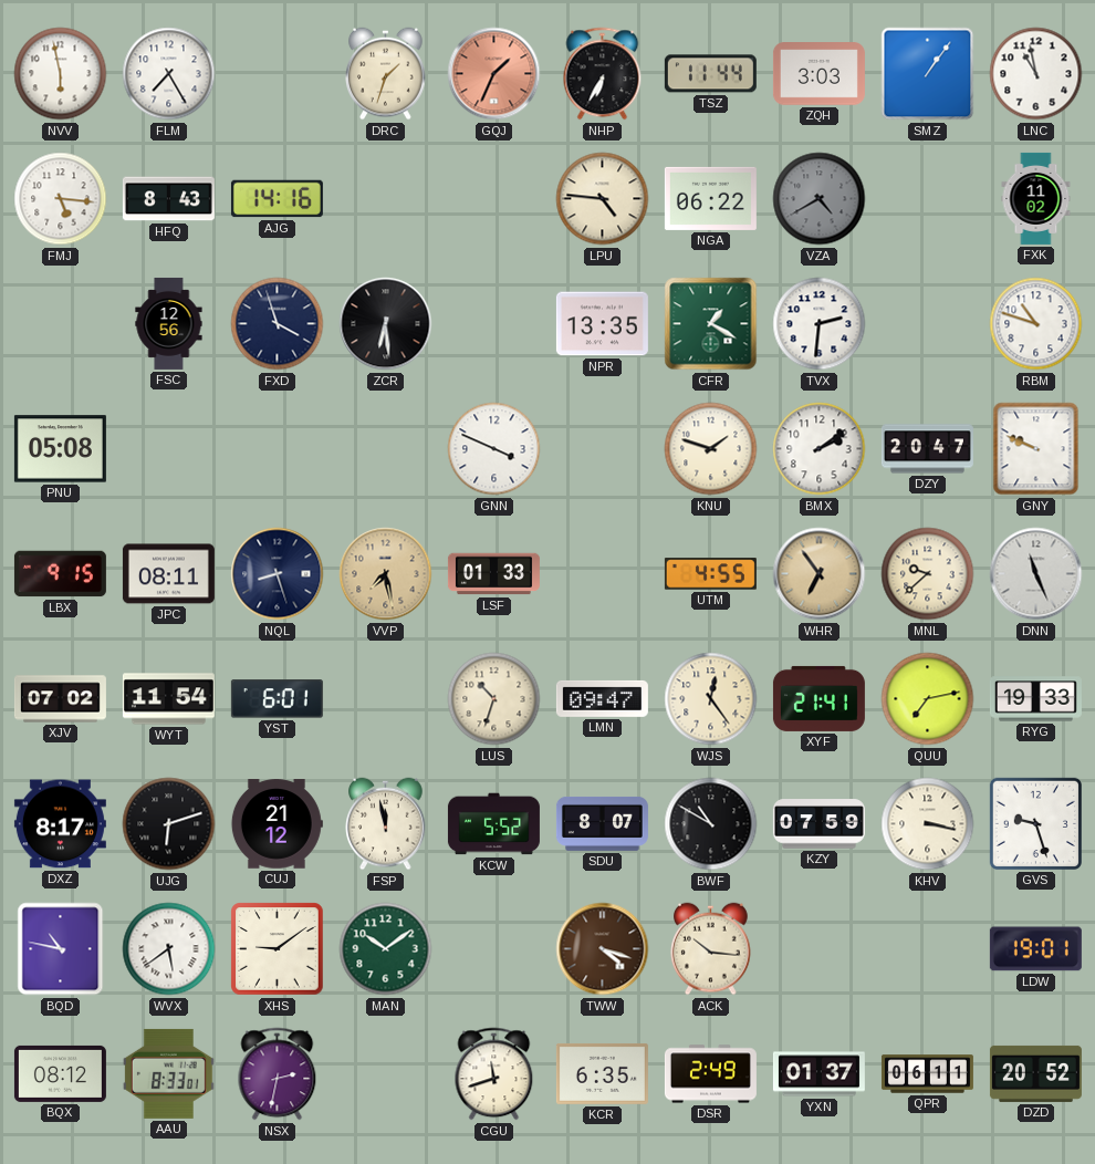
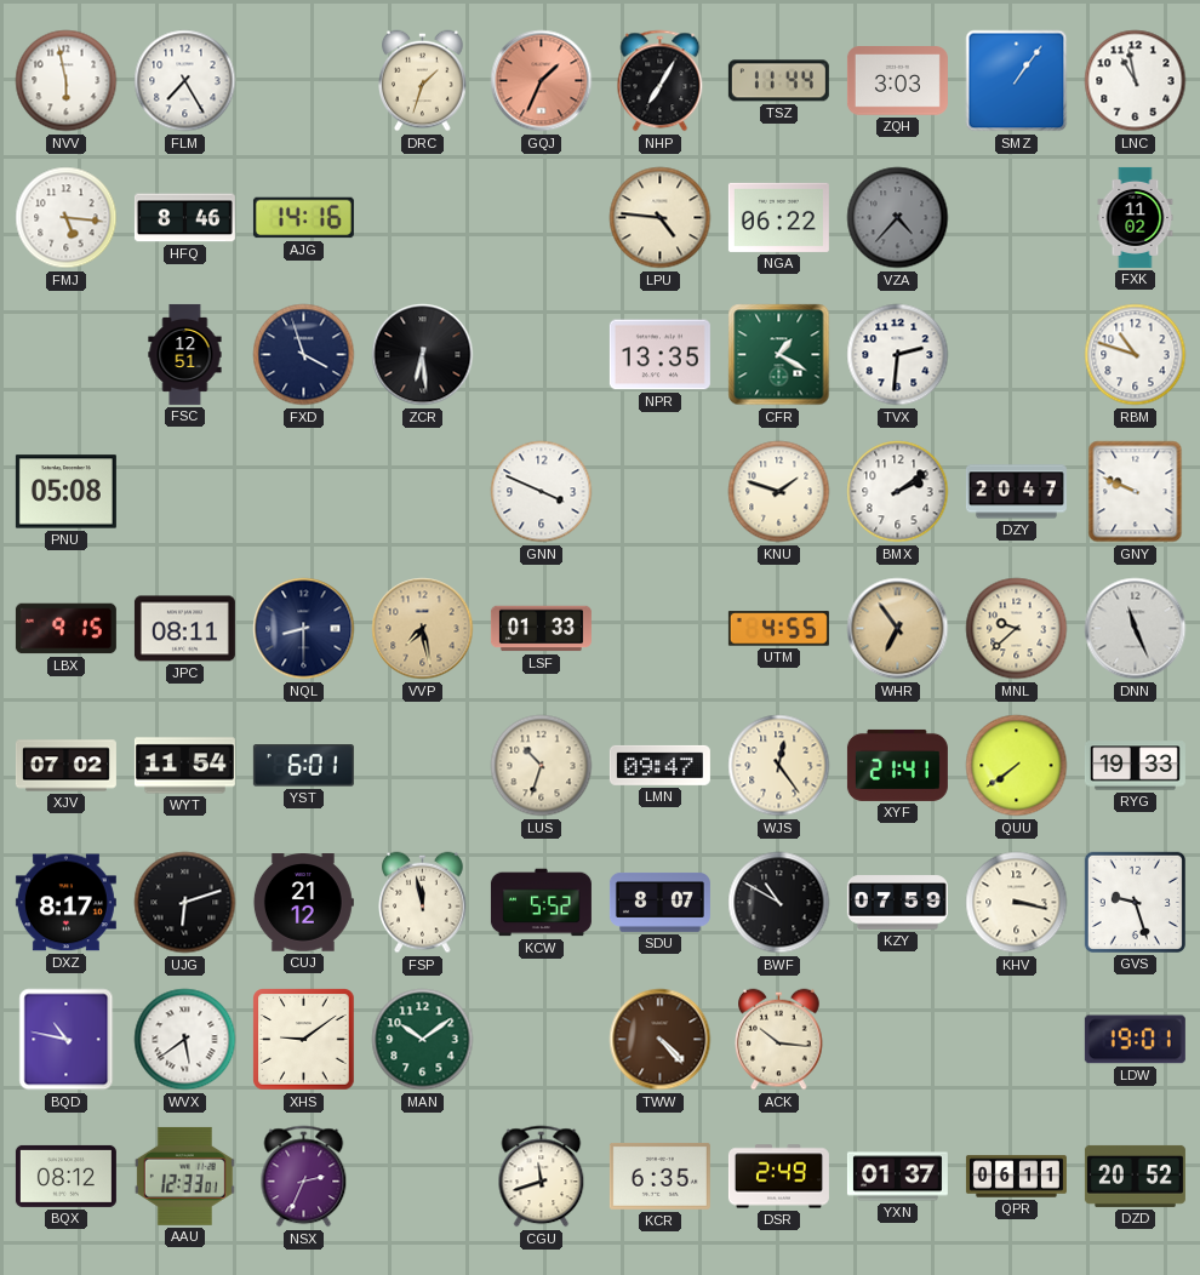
NHP: 6:35 -> 7:05
HFQ: 8:43 -> 8:46
VZA: 4:40 -> 4:37
FSC: 12:56 -> 12:51
NQL: 8:27 -> 8:30
QUU: 7:13 -> 7:39
TWW: 4:18 -> 4:23
AAU: 8:33 -> 12:33
NSX: 2:32 -> 2:34
